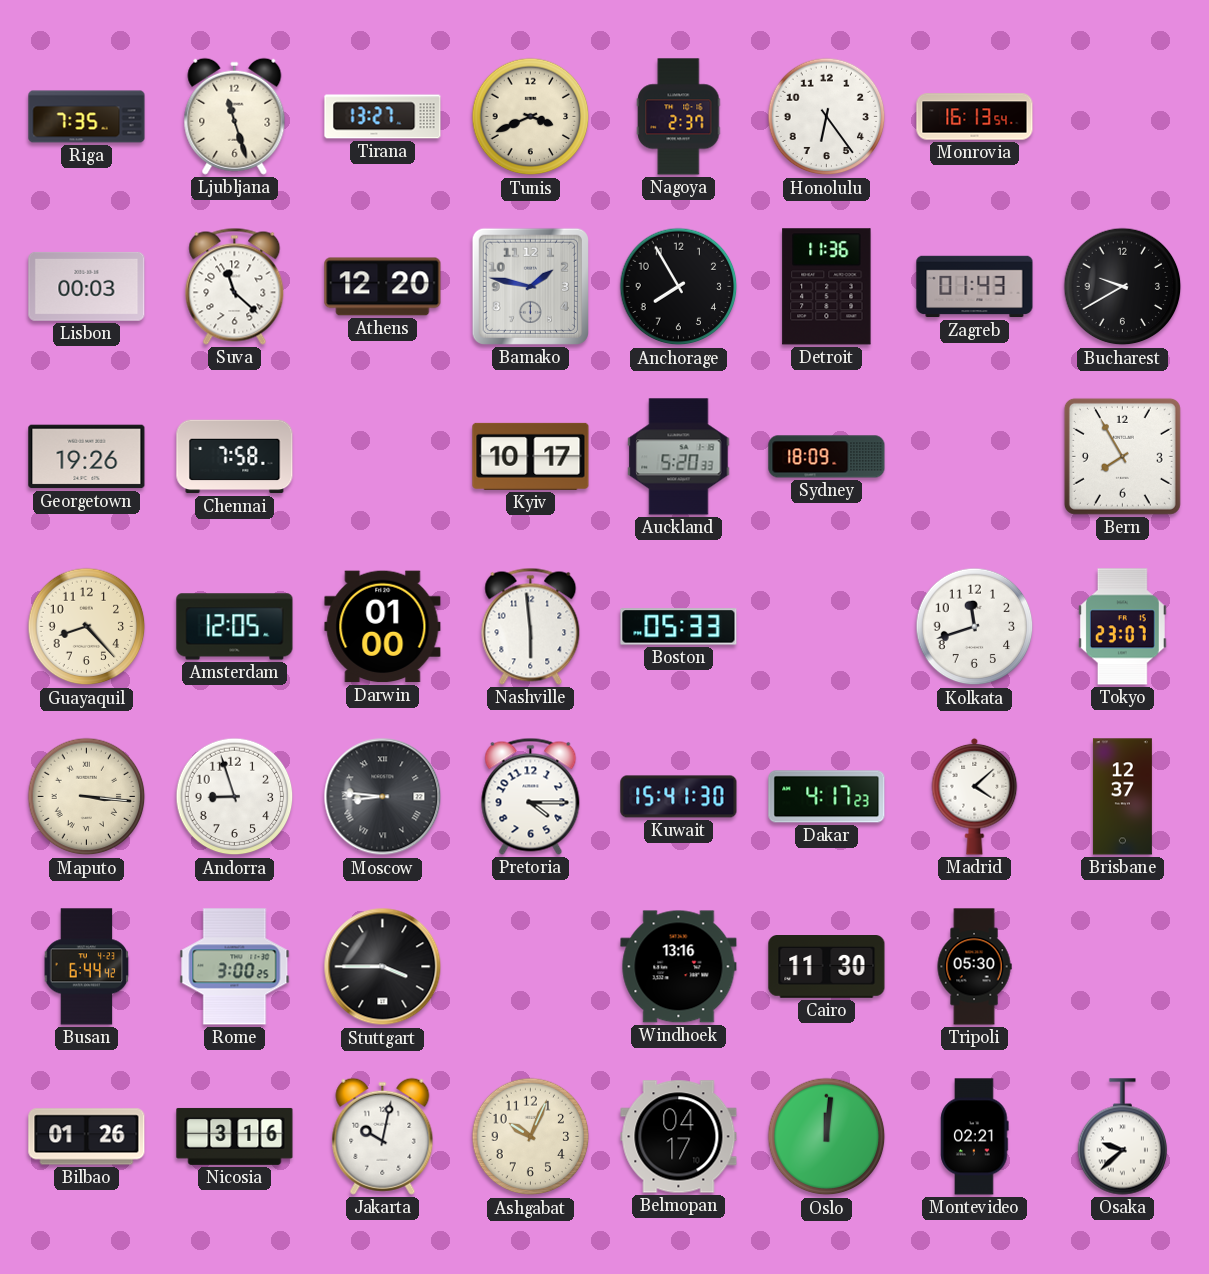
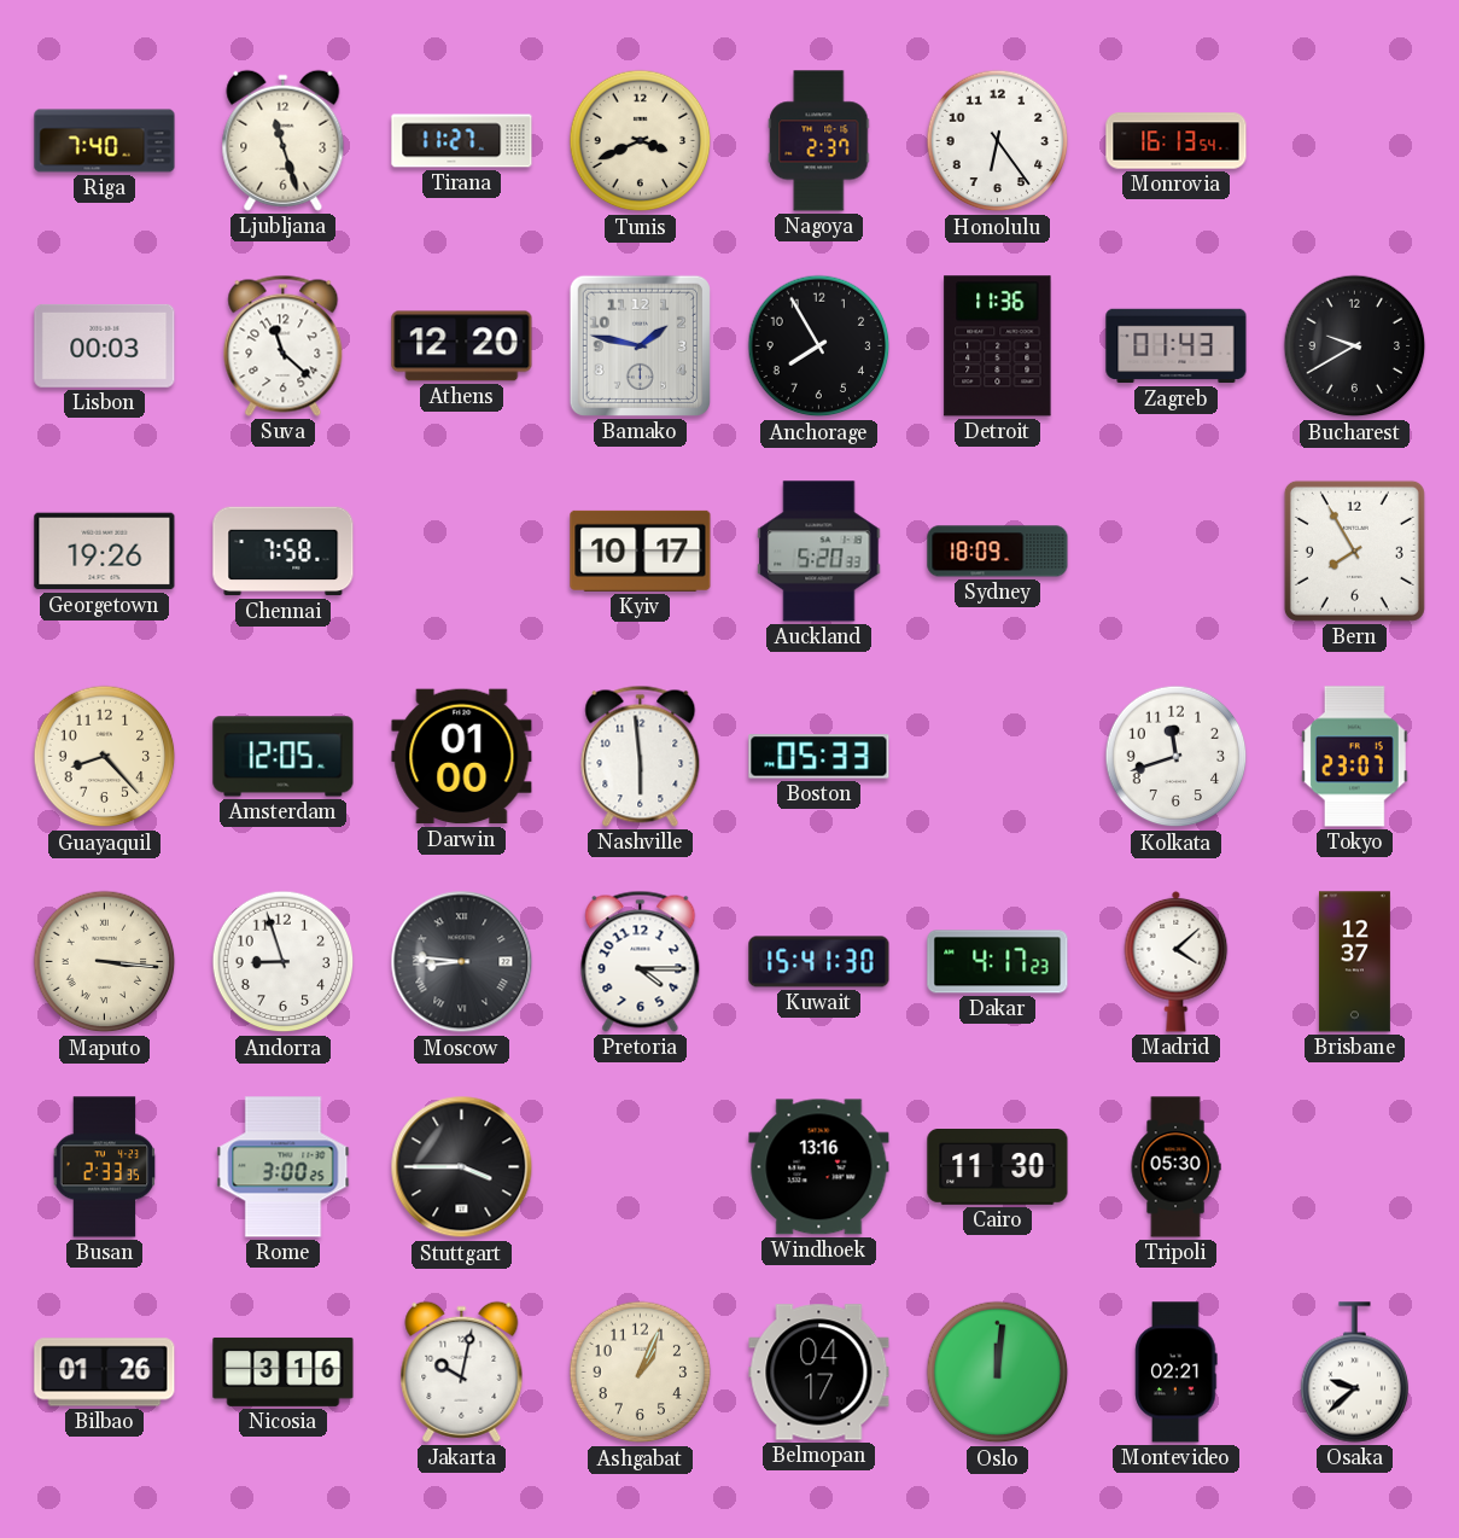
Riga: 7:35 -> 7:40
Tirana: 13:27 -> 11:27
Busan: 6:44 -> 2:33
Ashgabat: 10:04 -> 1:04
